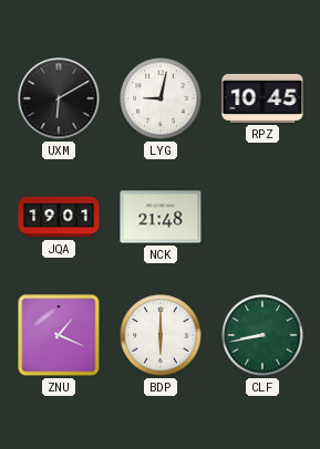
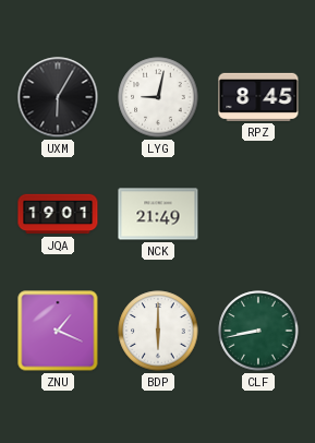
UXM: 6:10 -> 6:05
RPZ: 10:45 -> 8:45
NCK: 21:48 -> 21:49
